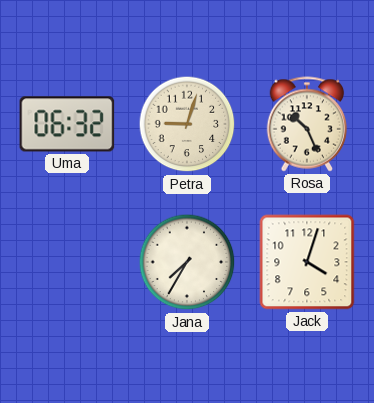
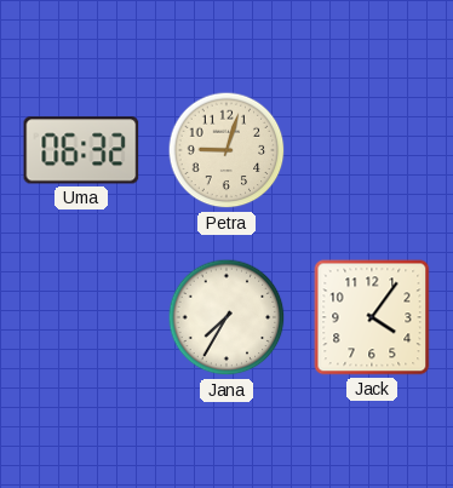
Rosa: 10:26 -> none
Jack: 4:03 -> 4:06
